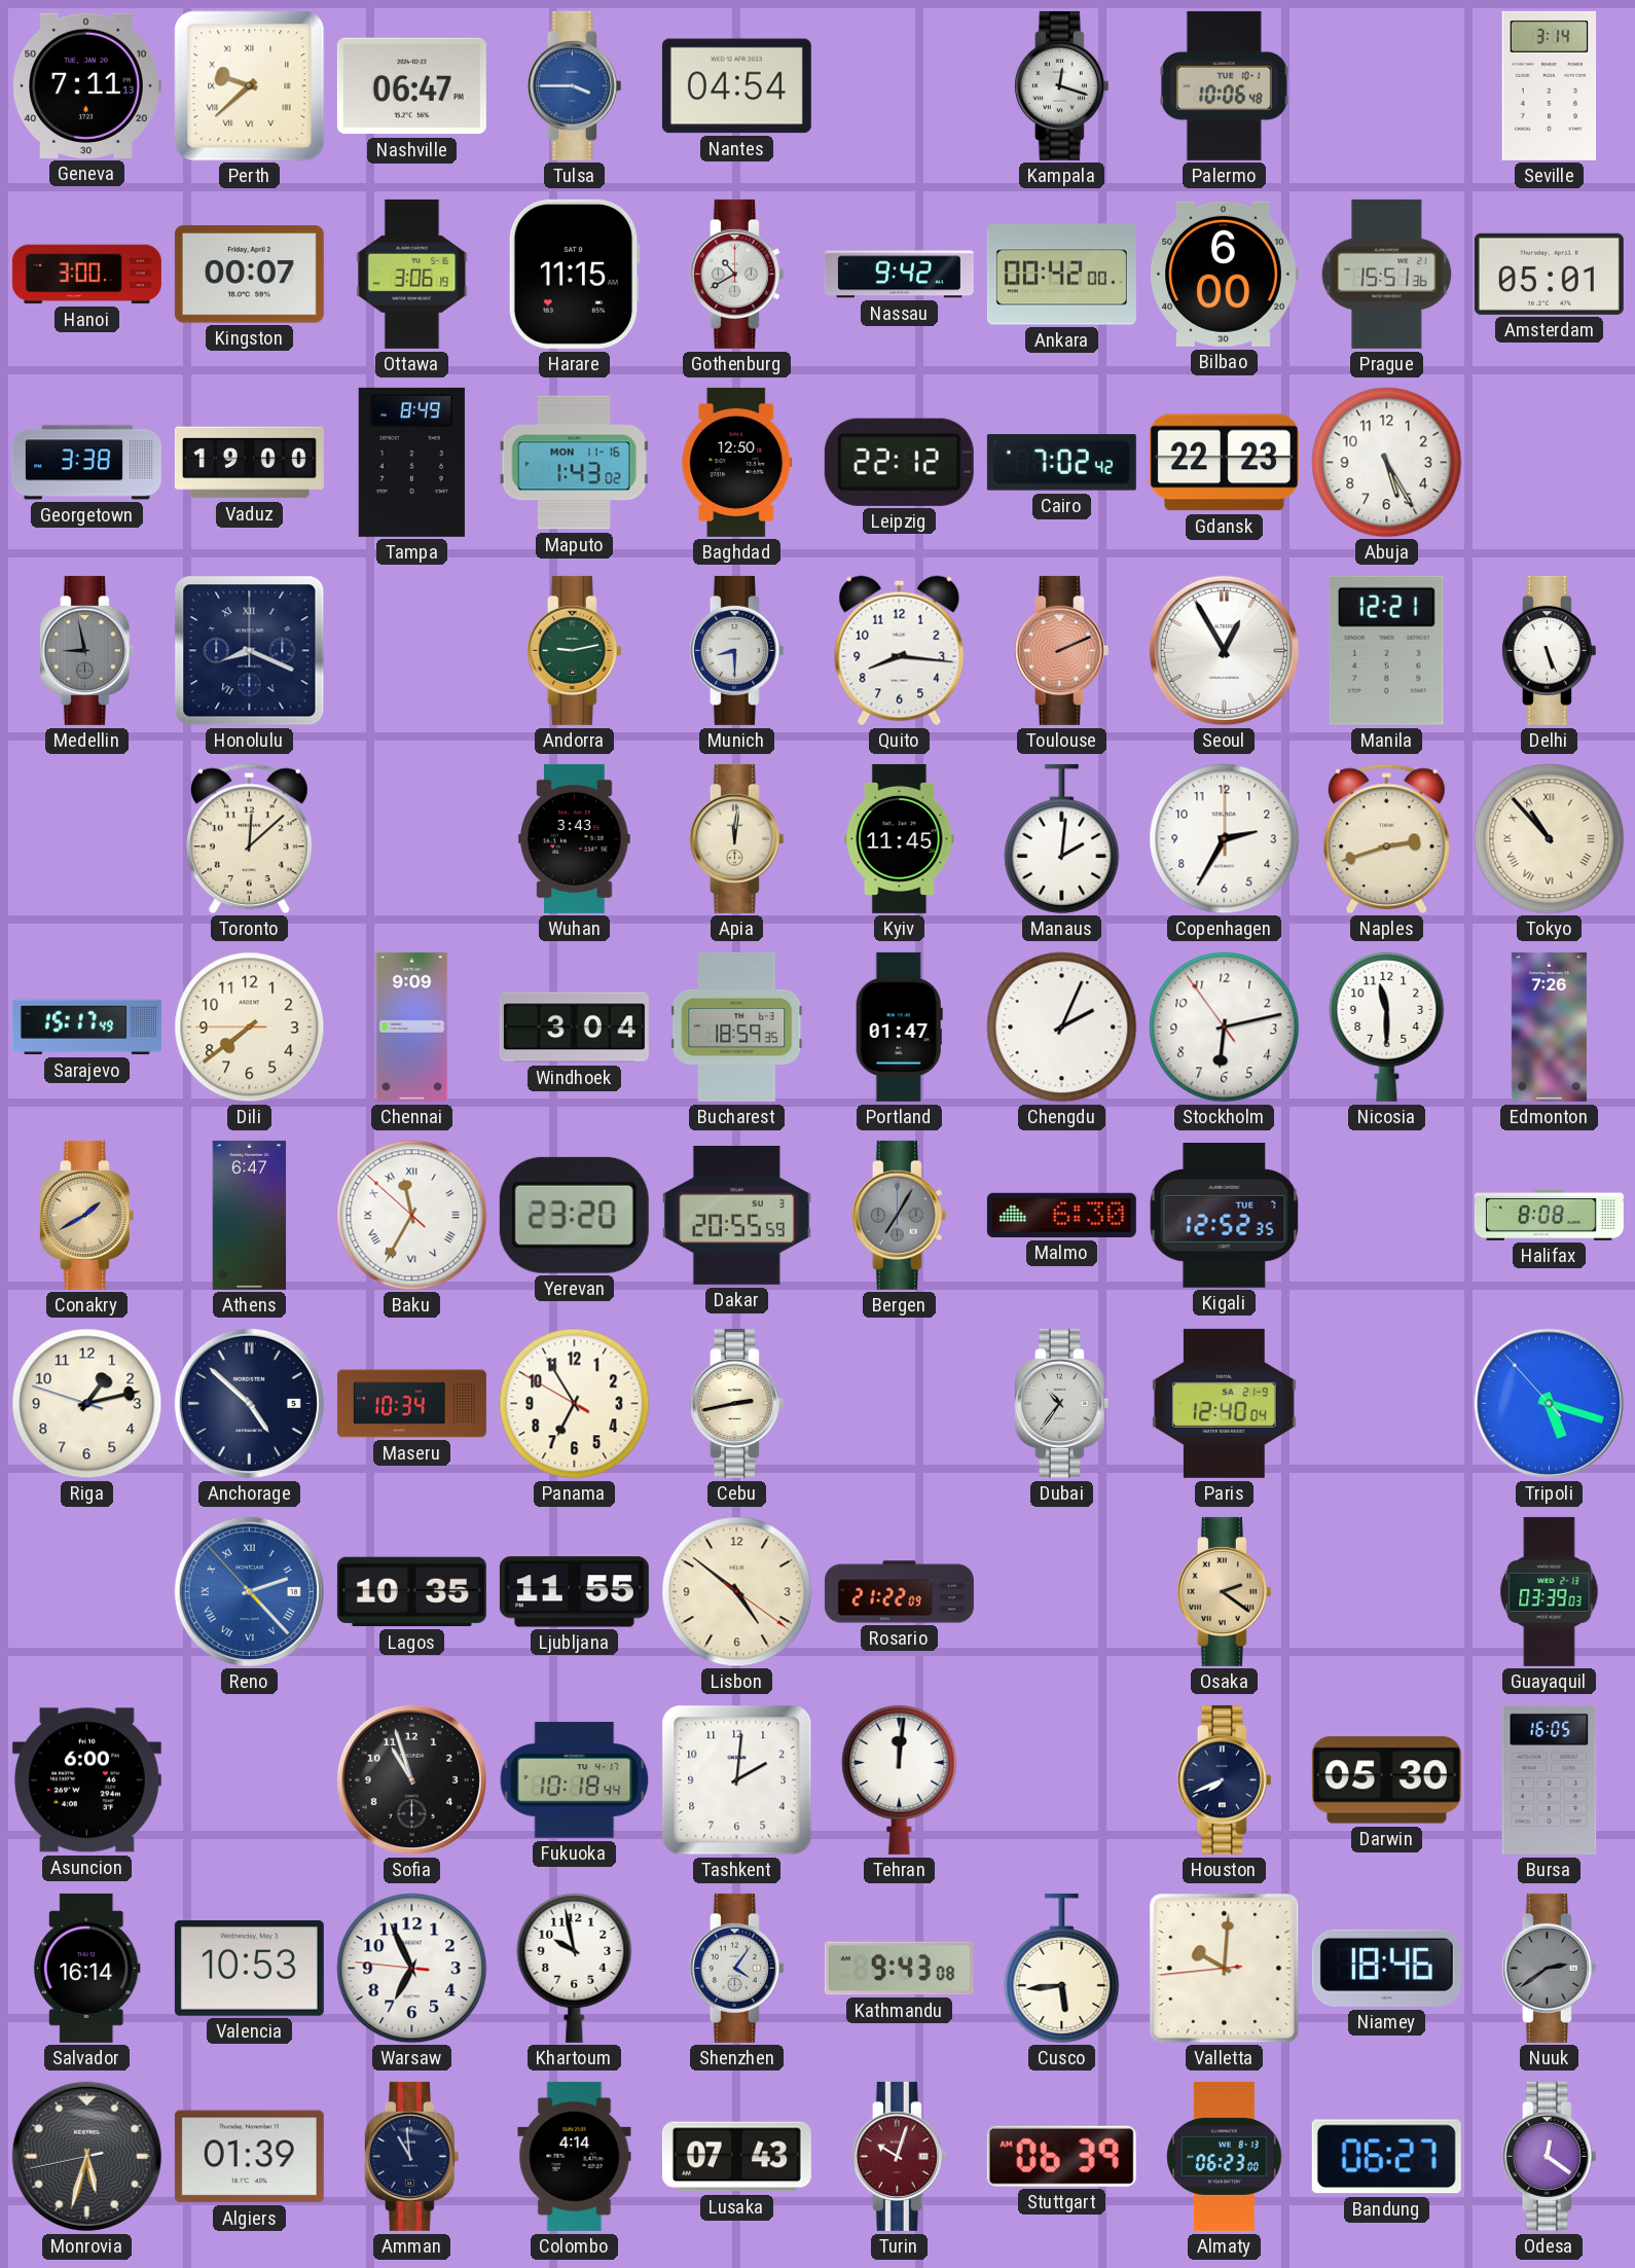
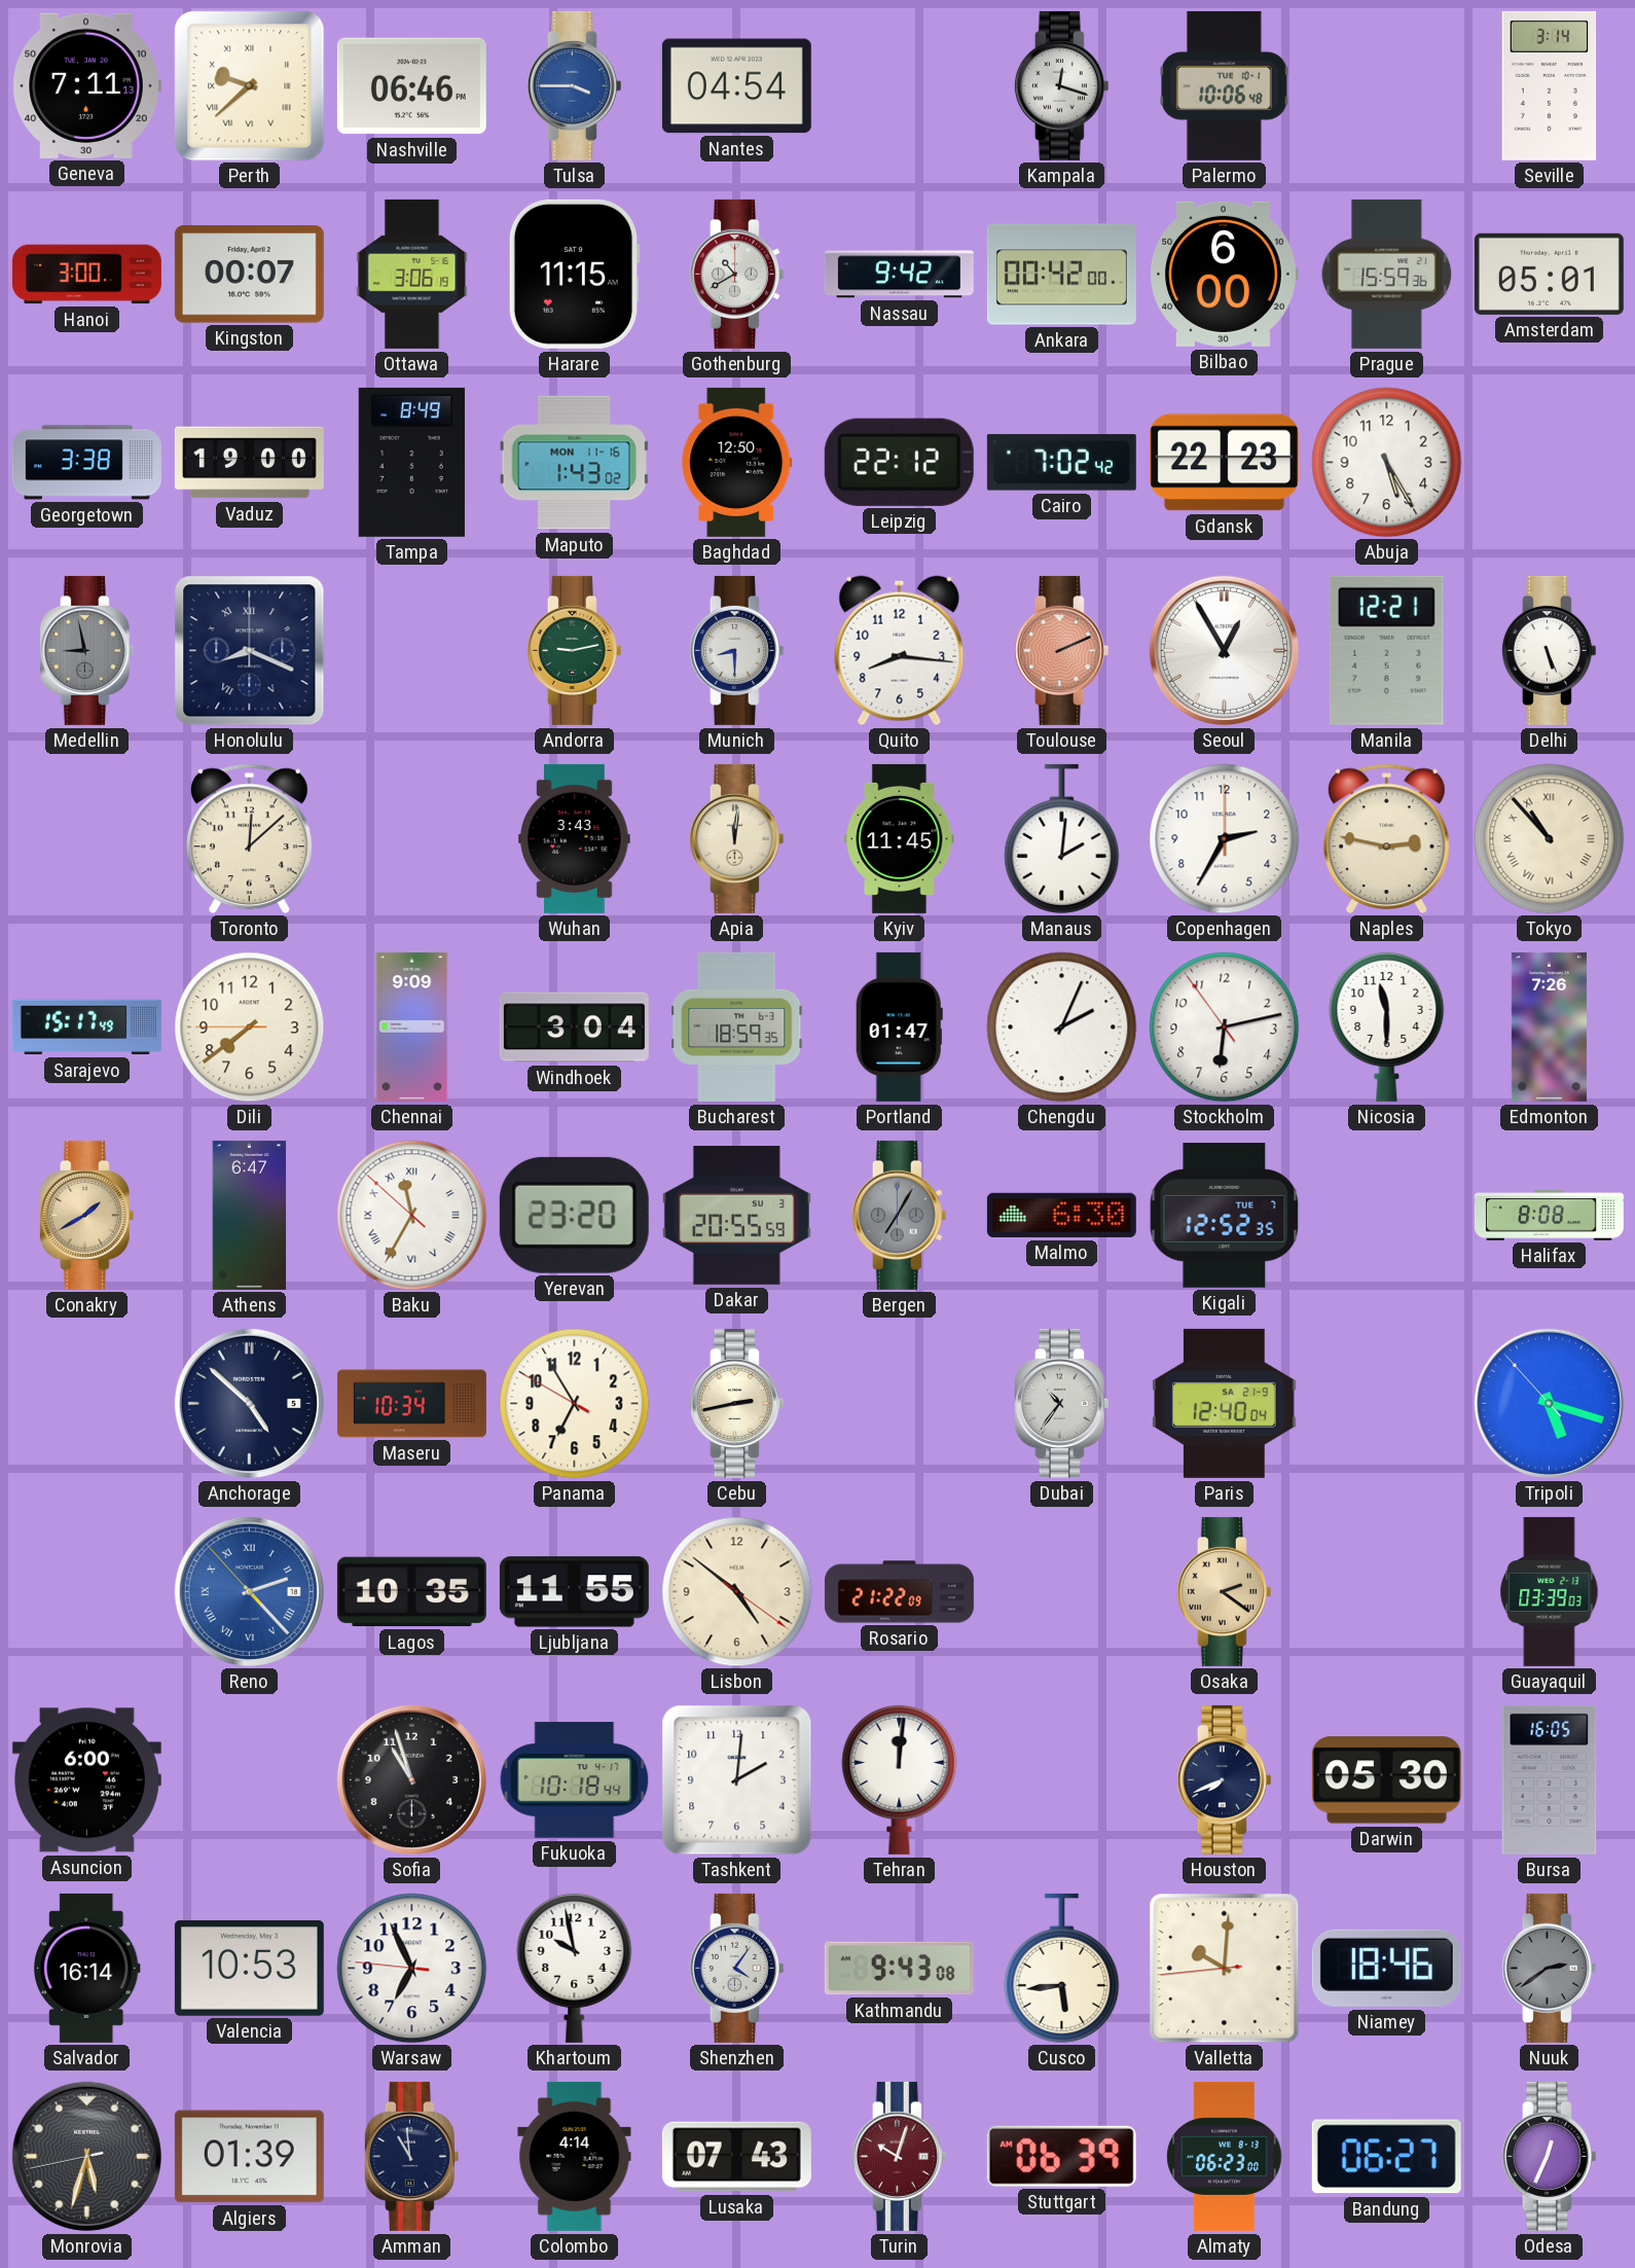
Nashville: 06:47 -> 06:46
Prague: 15:51 -> 15:59
Naples: 2:42 -> 2:47
Riga: 1:12 -> none
Odesa: 12:21 -> 12:34
